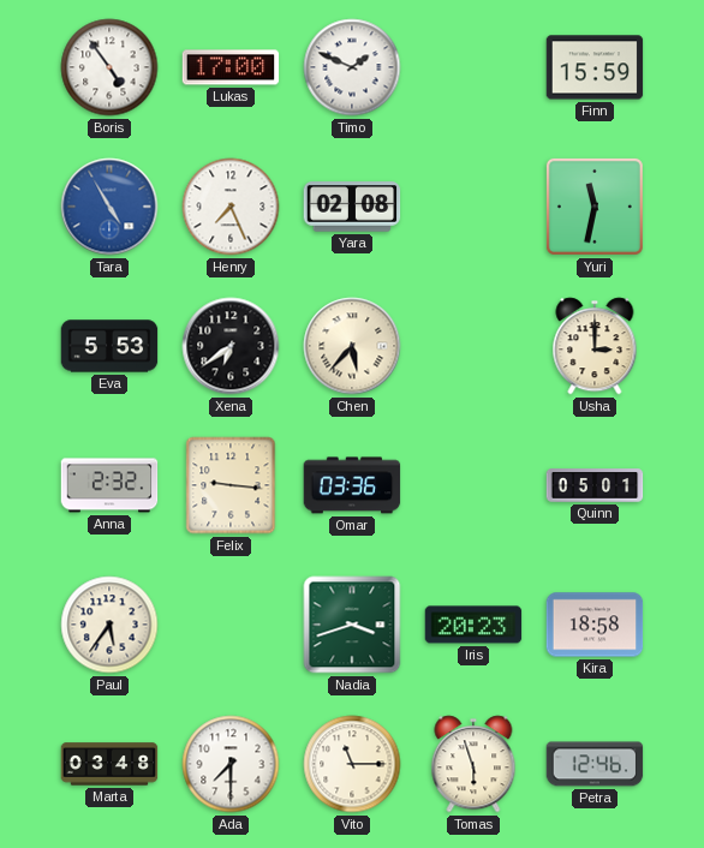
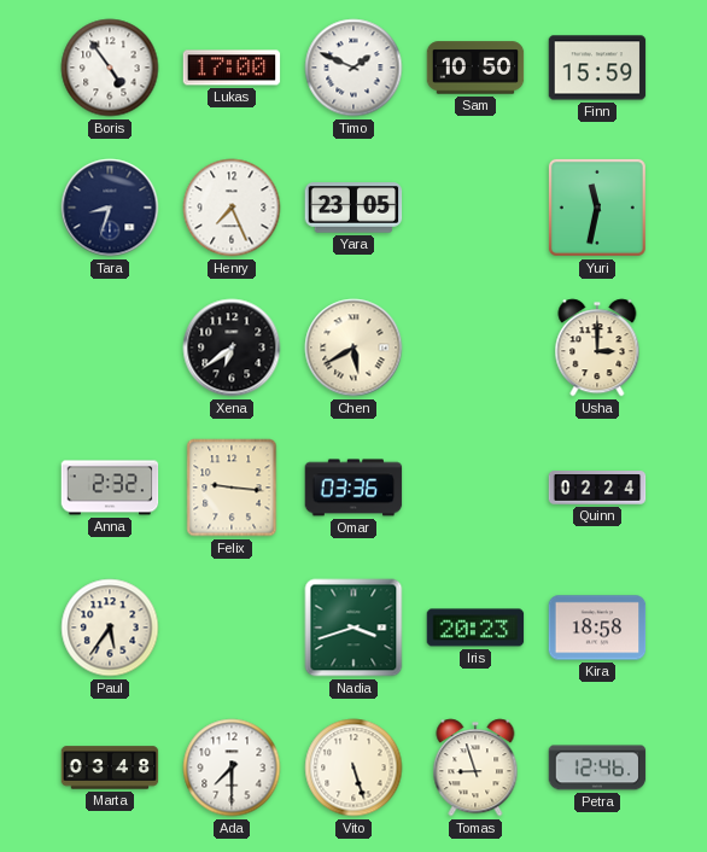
Sam: none -> 10:50
Tara: 4:55 -> 8:33
Tara dial: blue -> navy
Yara: 02:08 -> 23:05
Eva: 5:53 -> none
Chen: 5:37 -> 5:40
Quinn: 05:01 -> 02:24
Vito: 11:15 -> 5:27
Tomas: 5:57 -> 8:57
